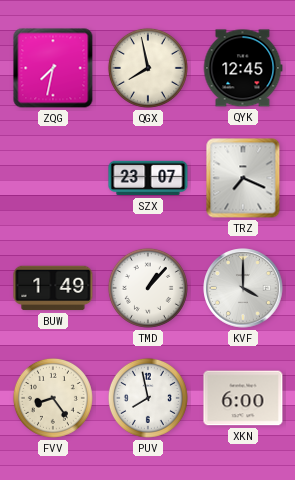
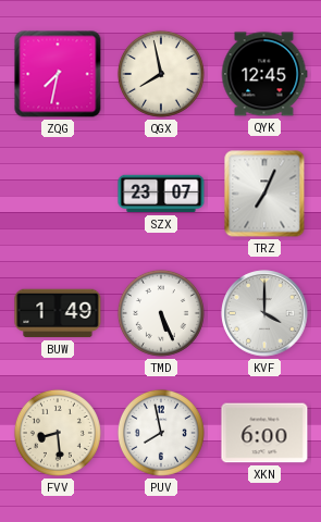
TRZ: 7:19 -> 7:04
TMD: 1:07 -> 5:26
FVV: 8:24 -> 8:29
